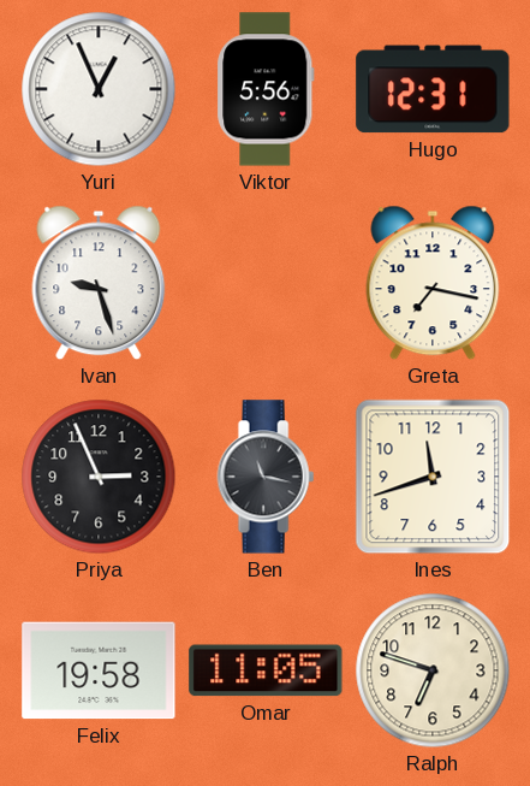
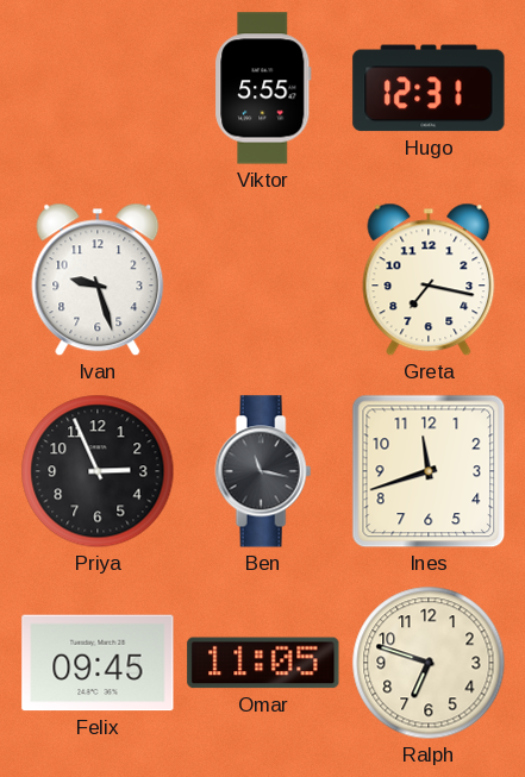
Yuri: 12:56 -> none
Viktor: 5:56 -> 5:55
Felix: 19:58 -> 09:45
